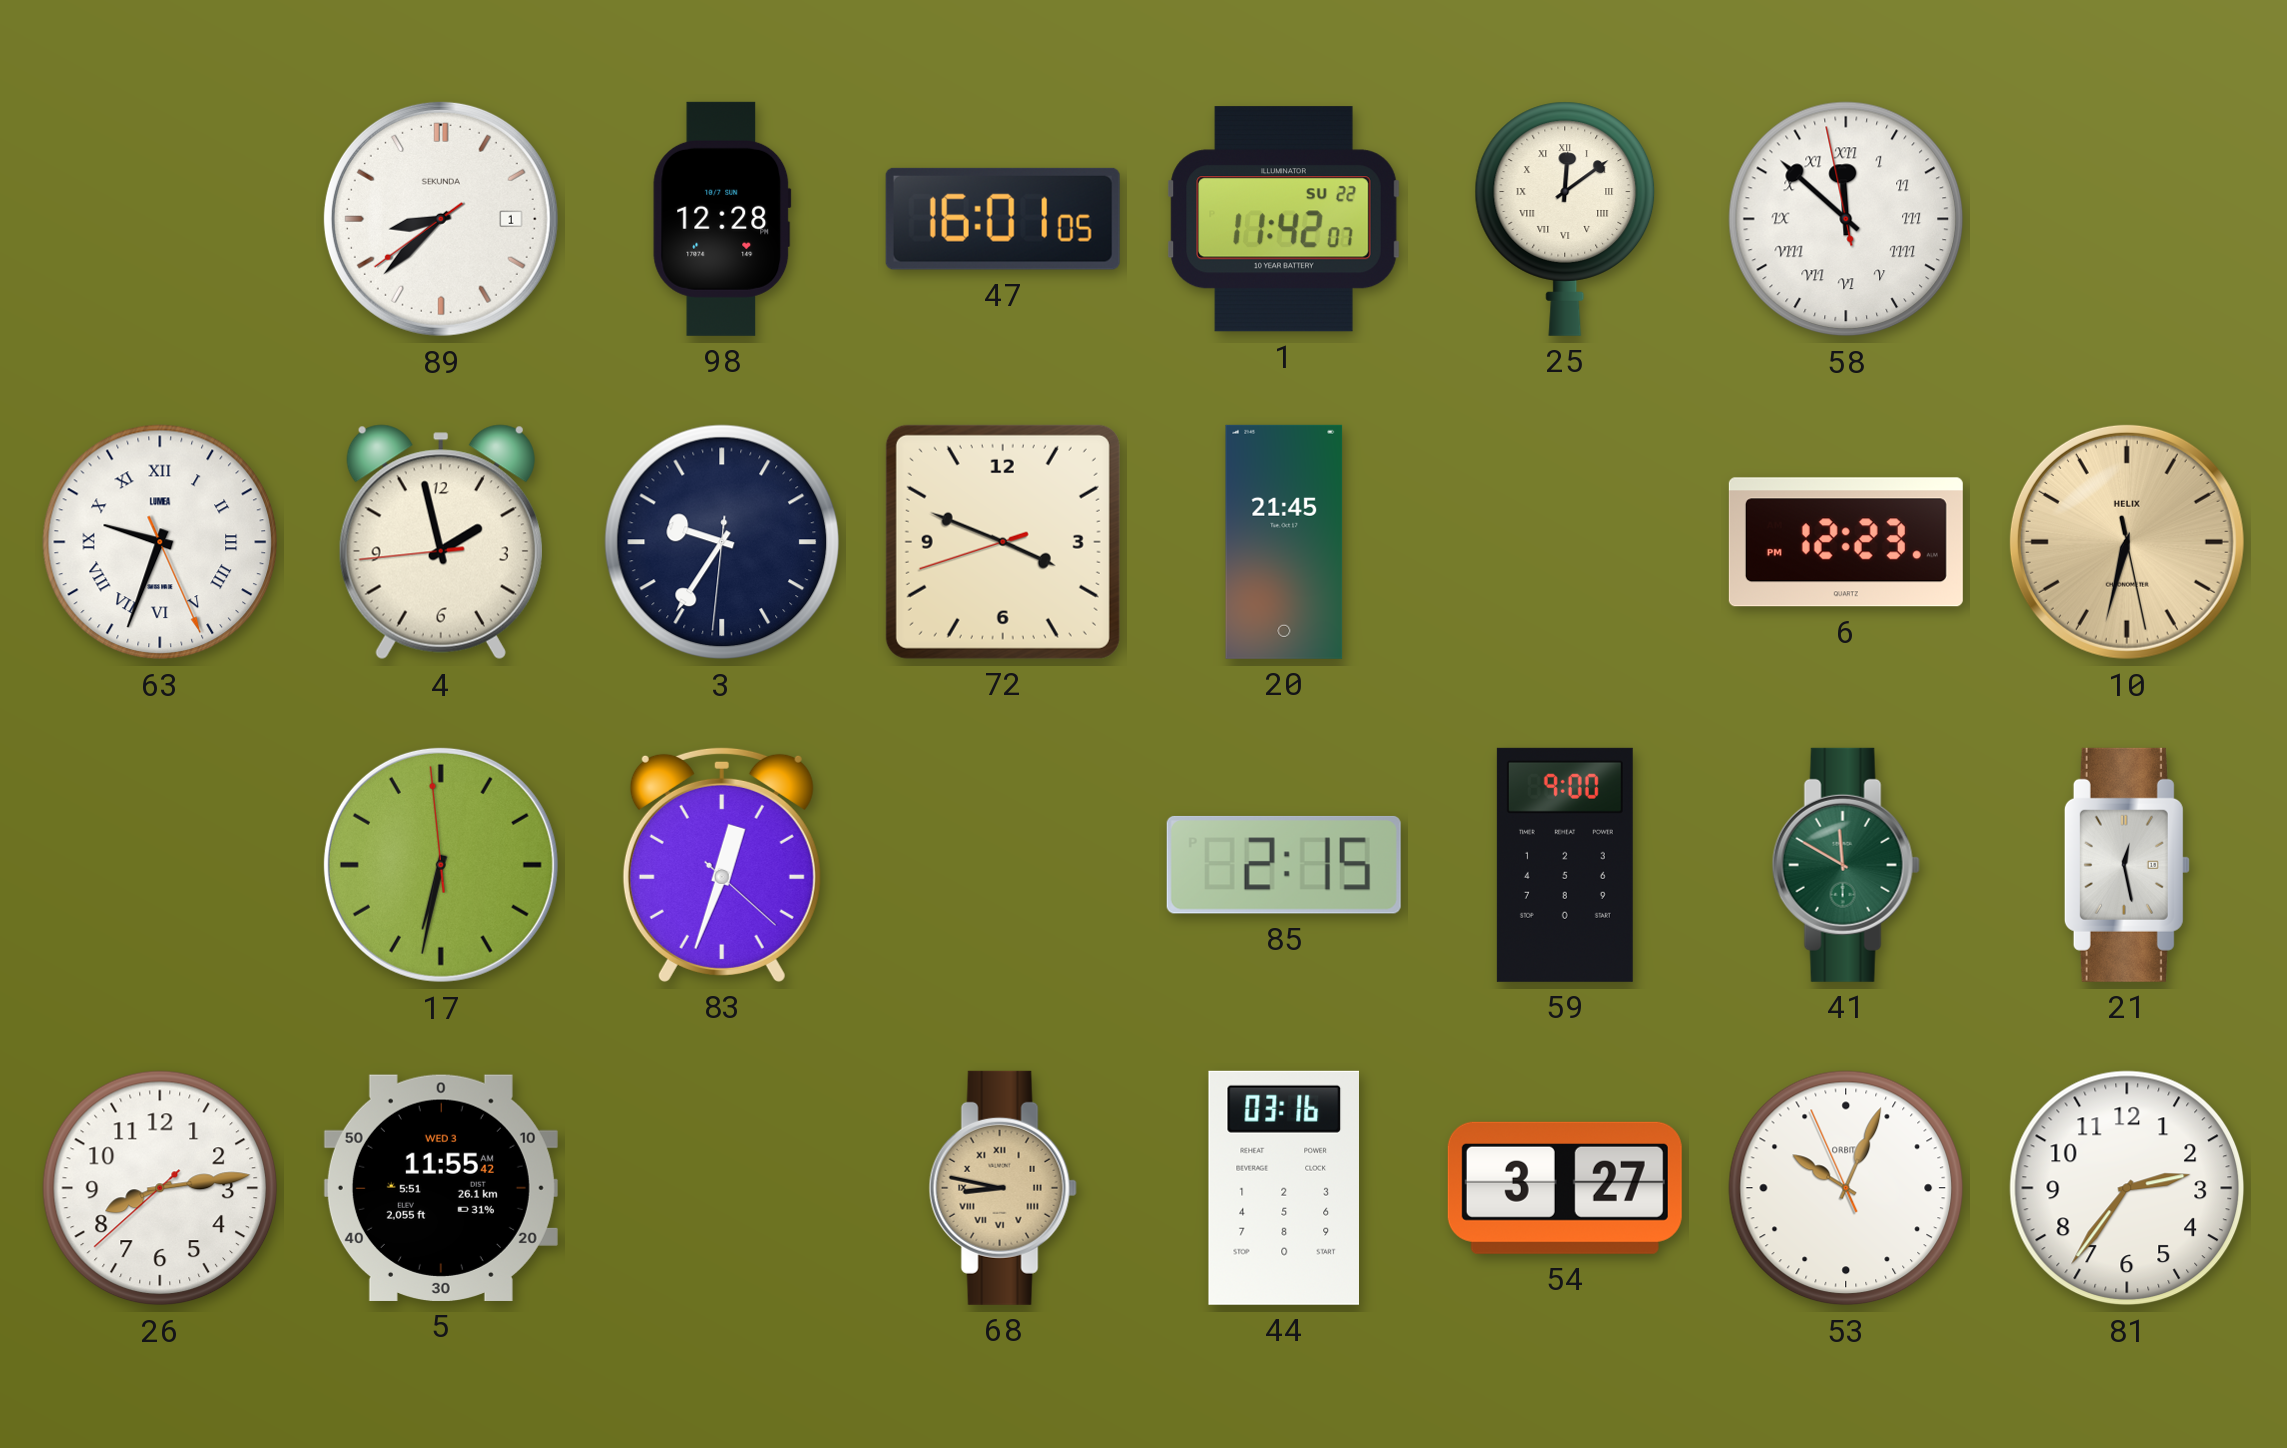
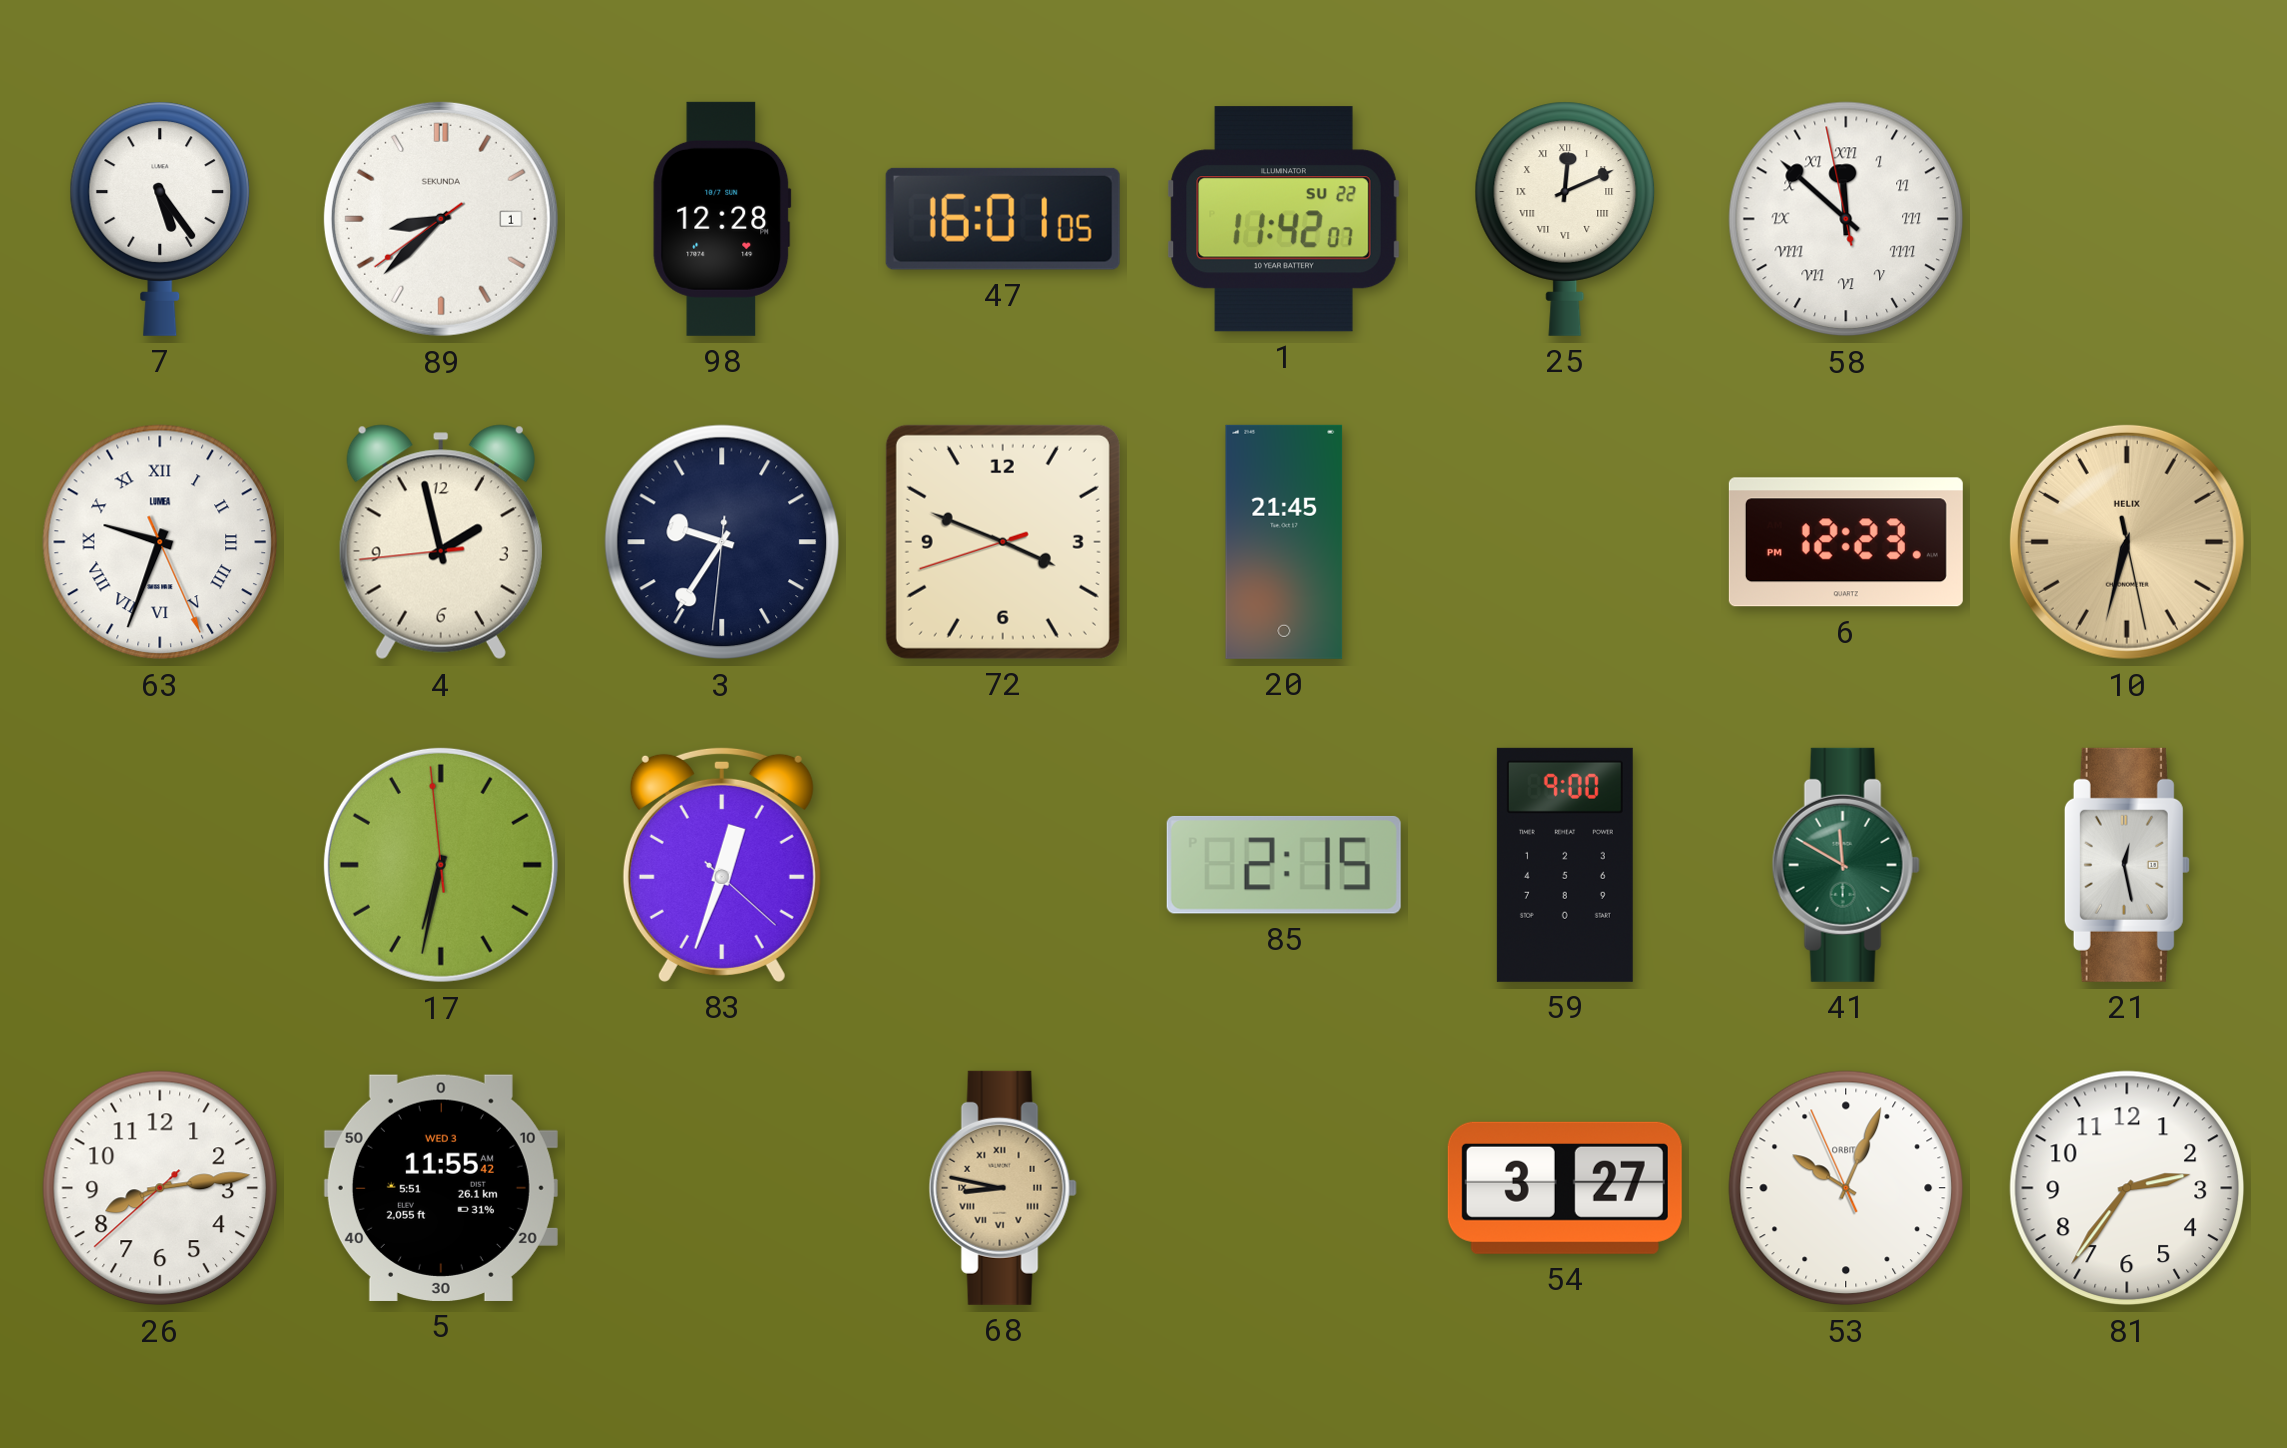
7: none -> 5:24
25: 12:09 -> 12:11
44: 03:16 -> none
